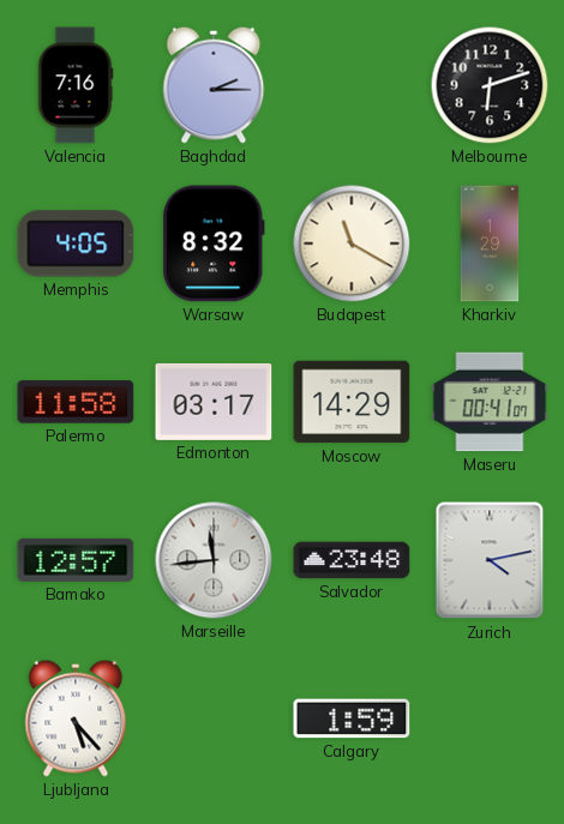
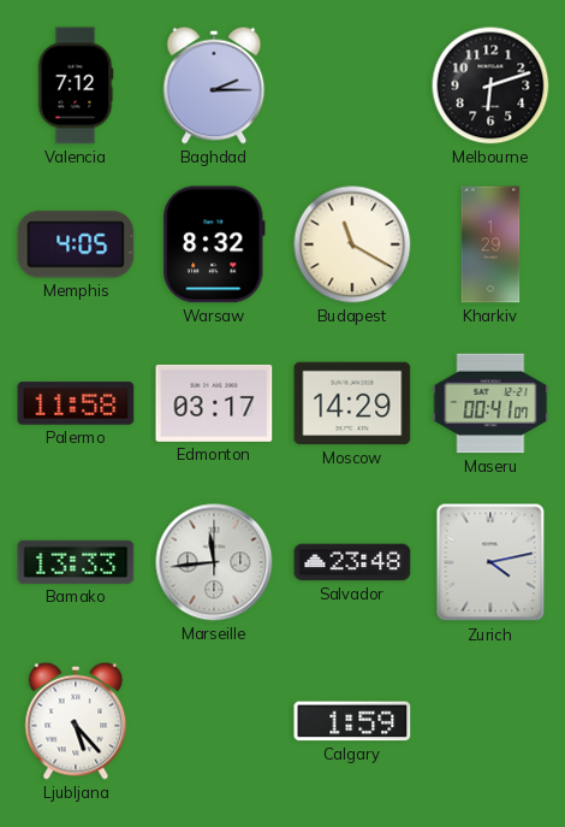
Valencia: 7:16 -> 7:12
Bamako: 12:57 -> 13:33
